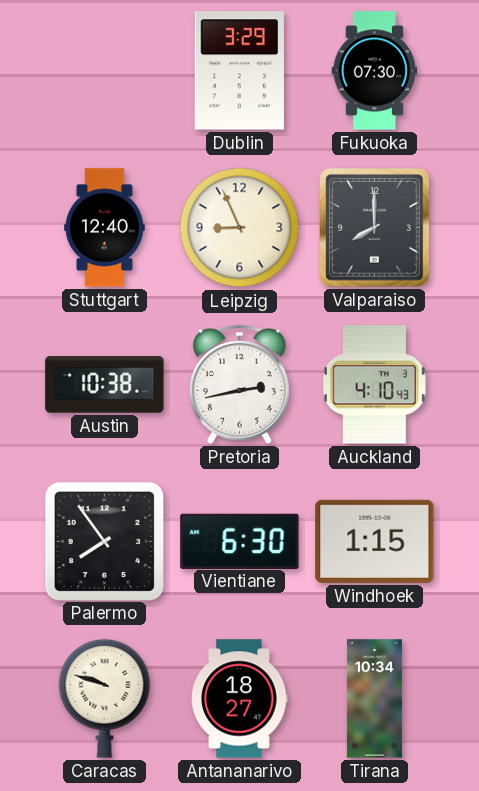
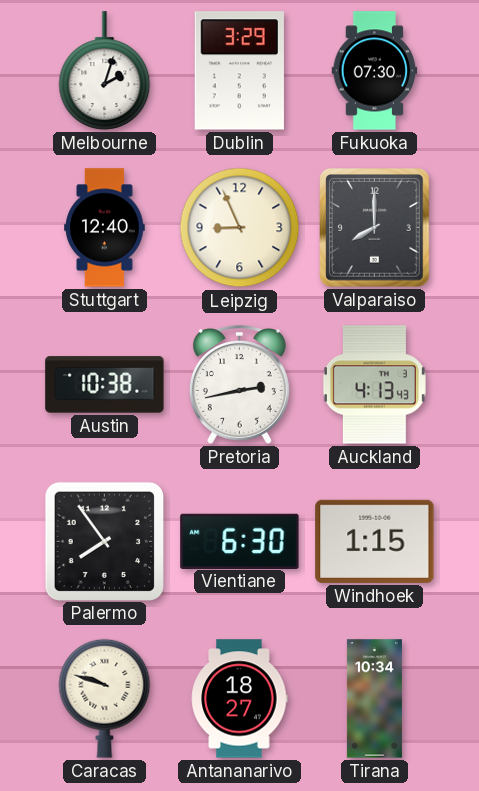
Melbourne: none -> 2:03
Auckland: 4:10 -> 4:13
